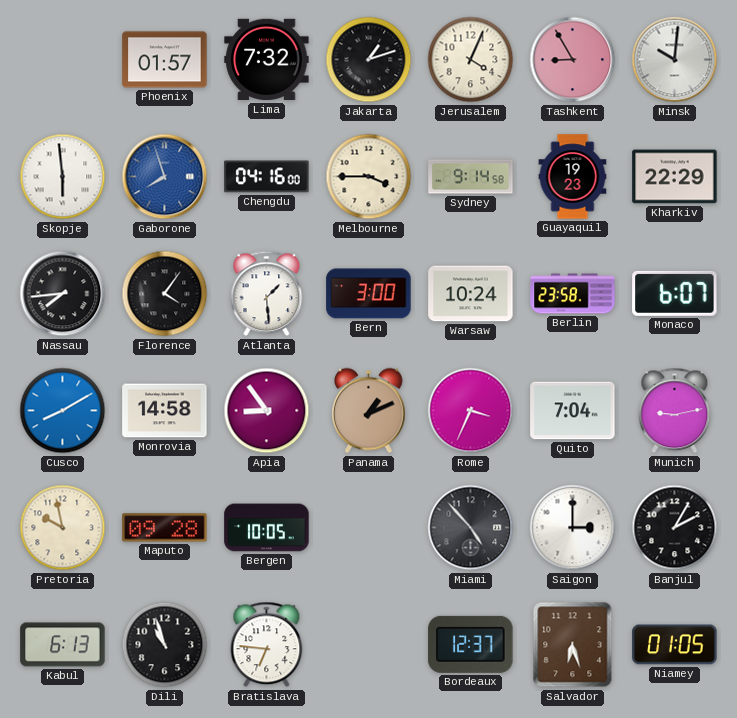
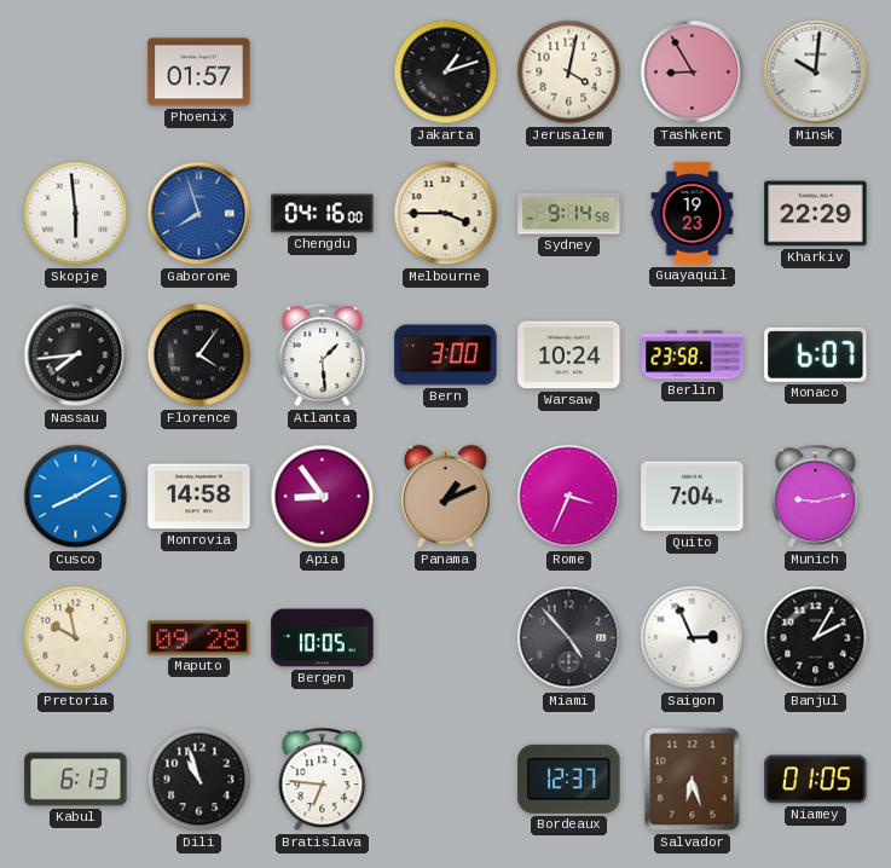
Lima: 7:32 -> none
Jerusalem: 4:04 -> 4:02
Saigon: 3:00 -> 2:56
